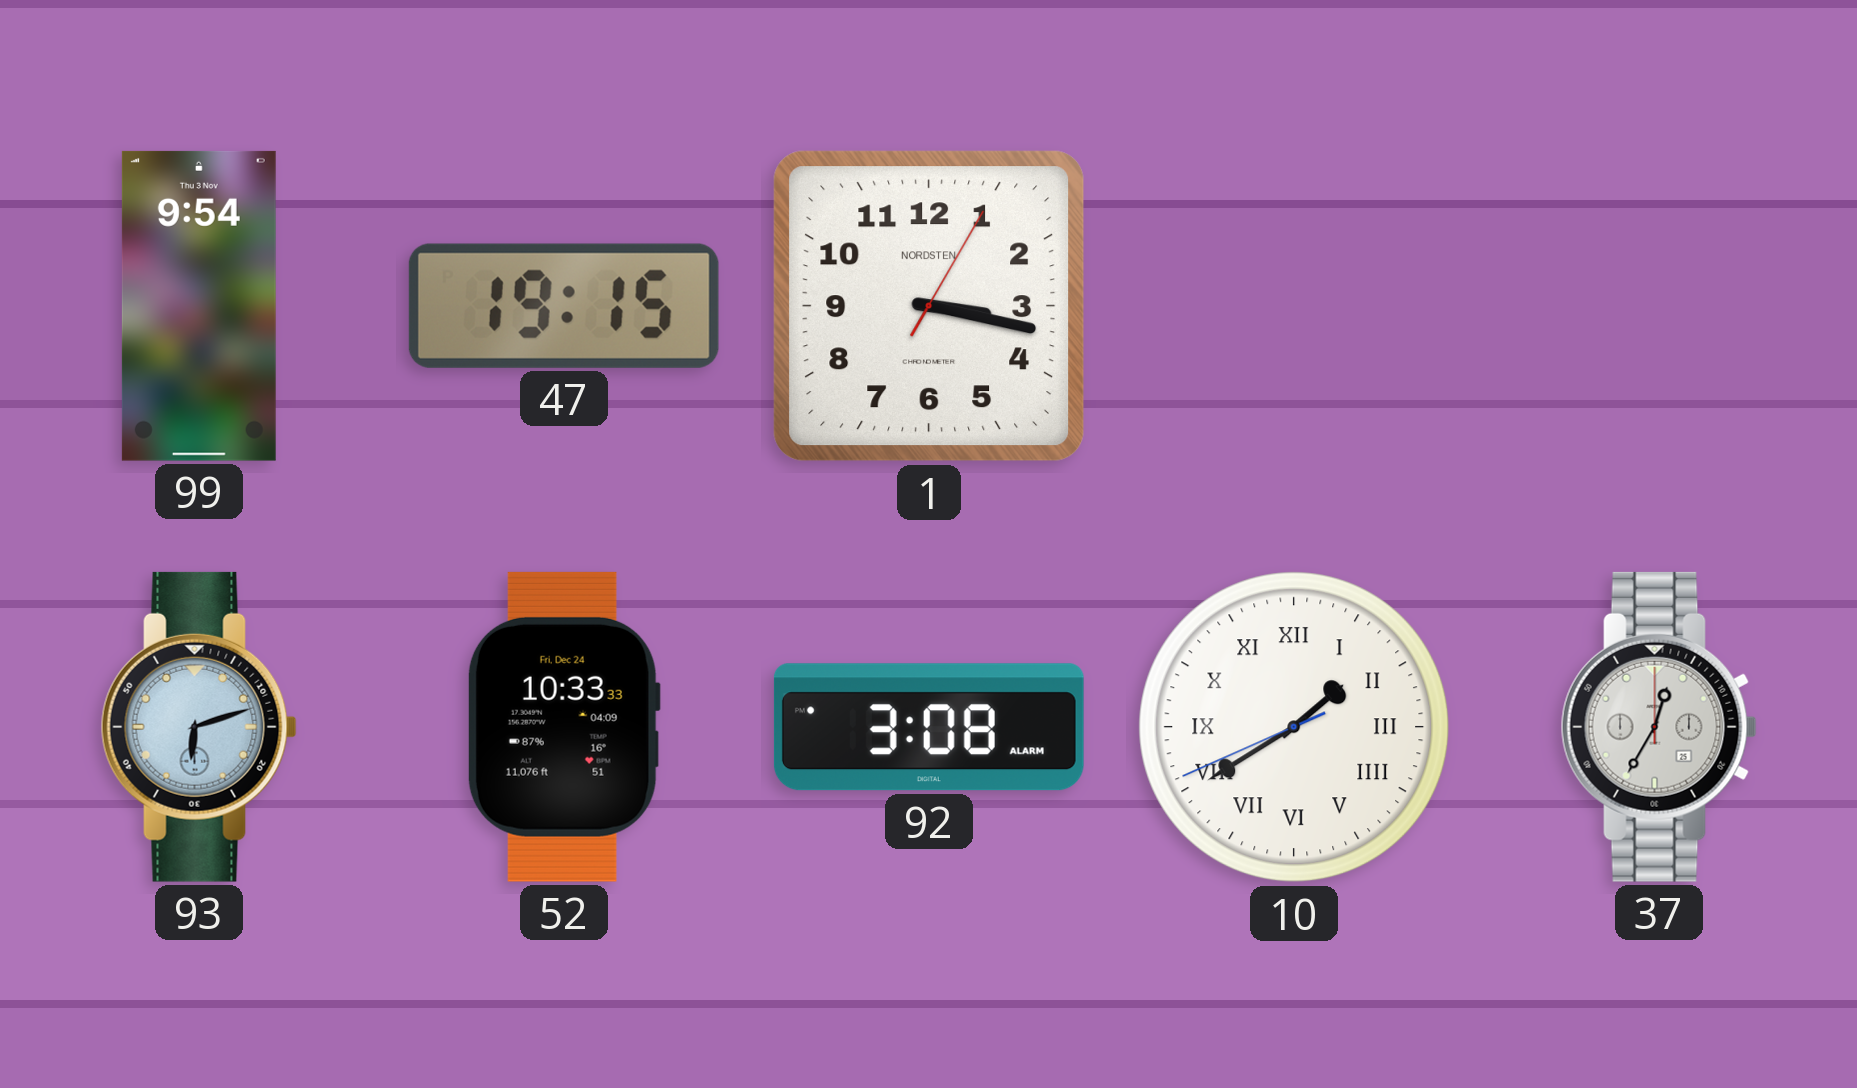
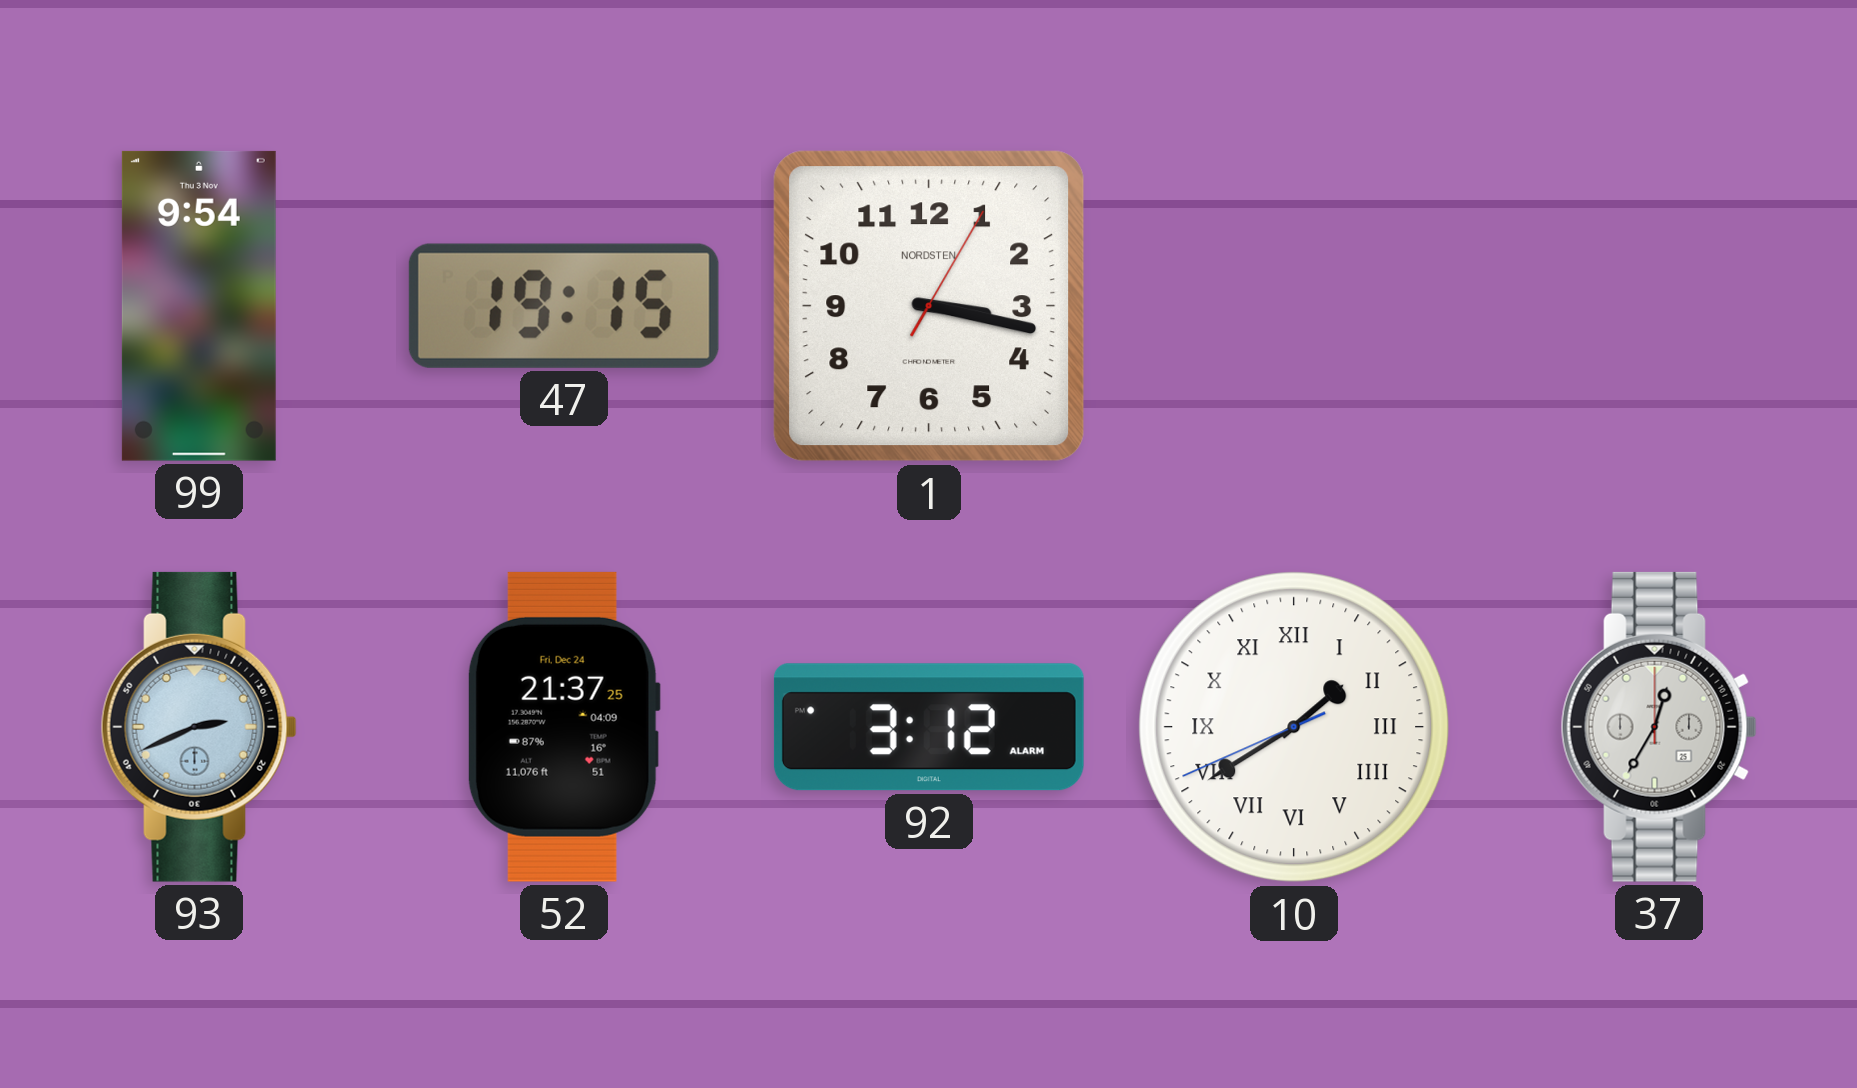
93: 6:12 -> 2:41
52: 10:33 -> 21:37
92: 3:08 -> 3:12
